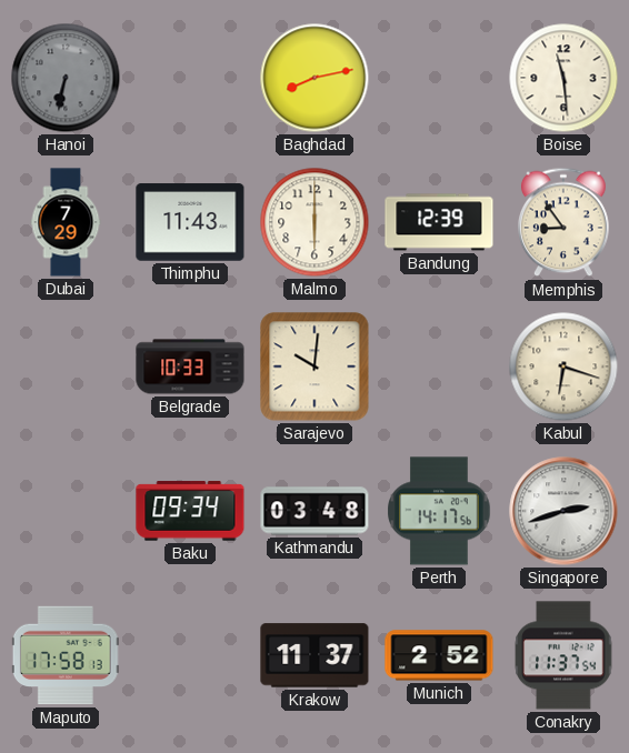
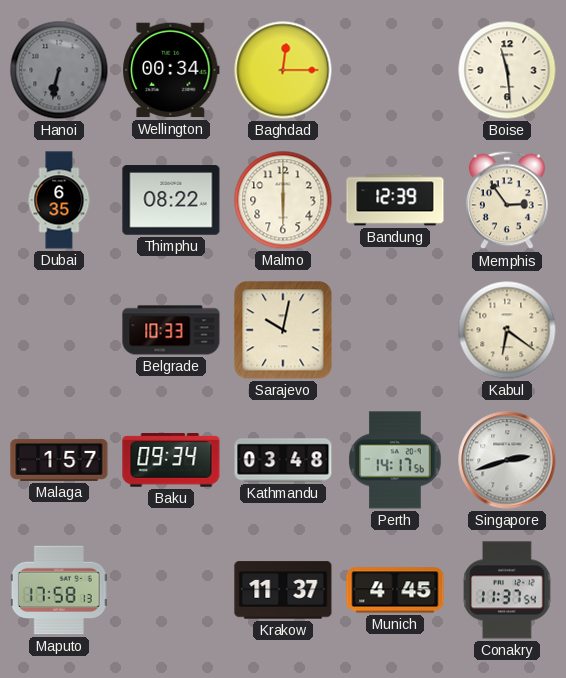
Wellington: none -> 00:34
Baghdad: 8:13 -> 12:15
Dubai: 7:29 -> 6:35
Thimphu: 11:43 -> 08:22
Memphis: 8:54 -> 2:54
Sarajevo: 10:01 -> 10:02
Kabul: 6:18 -> 6:21
Malaga: none -> 1:57
Munich: 2:52 -> 4:45
